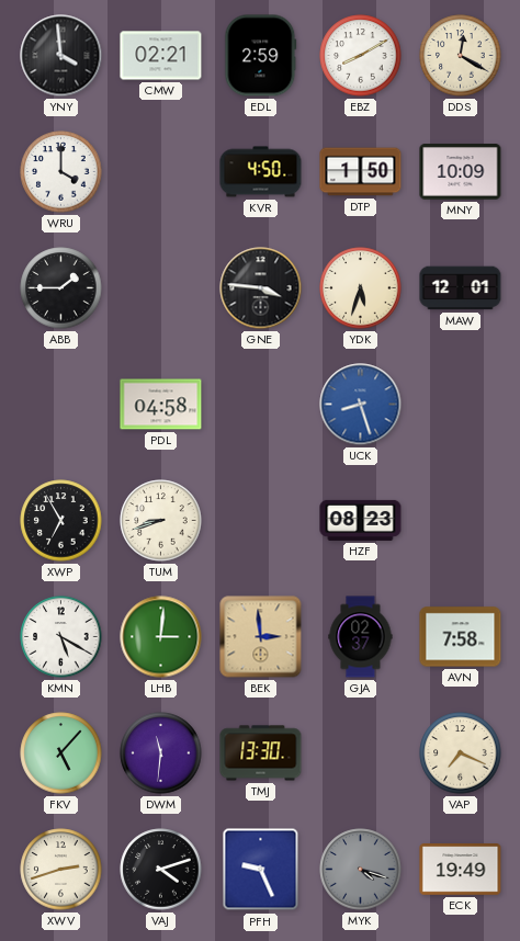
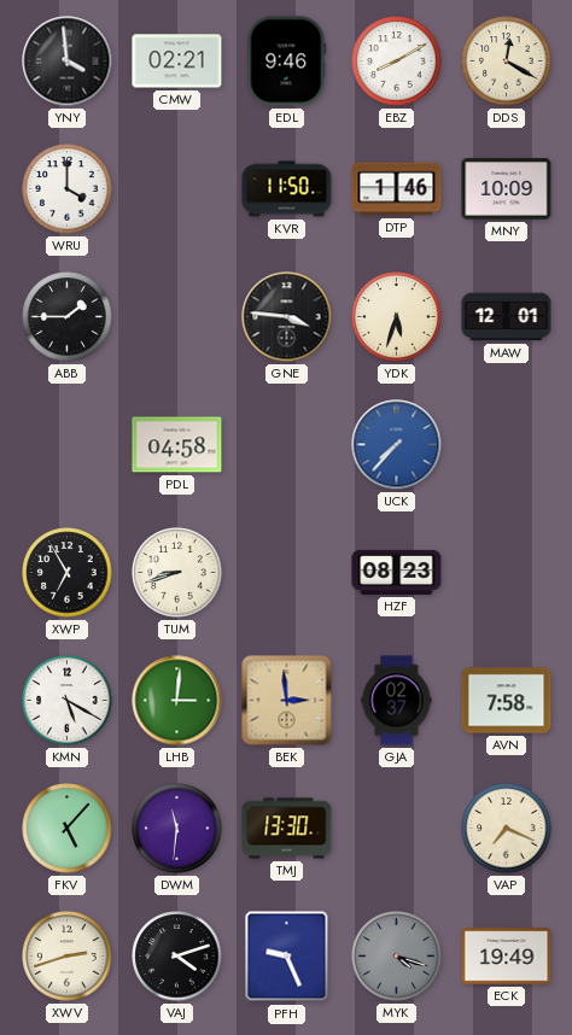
EDL: 2:59 -> 9:46
KVR: 4:50 -> 11:50
DTP: 1:50 -> 1:46
UCK: 8:27 -> 7:37
